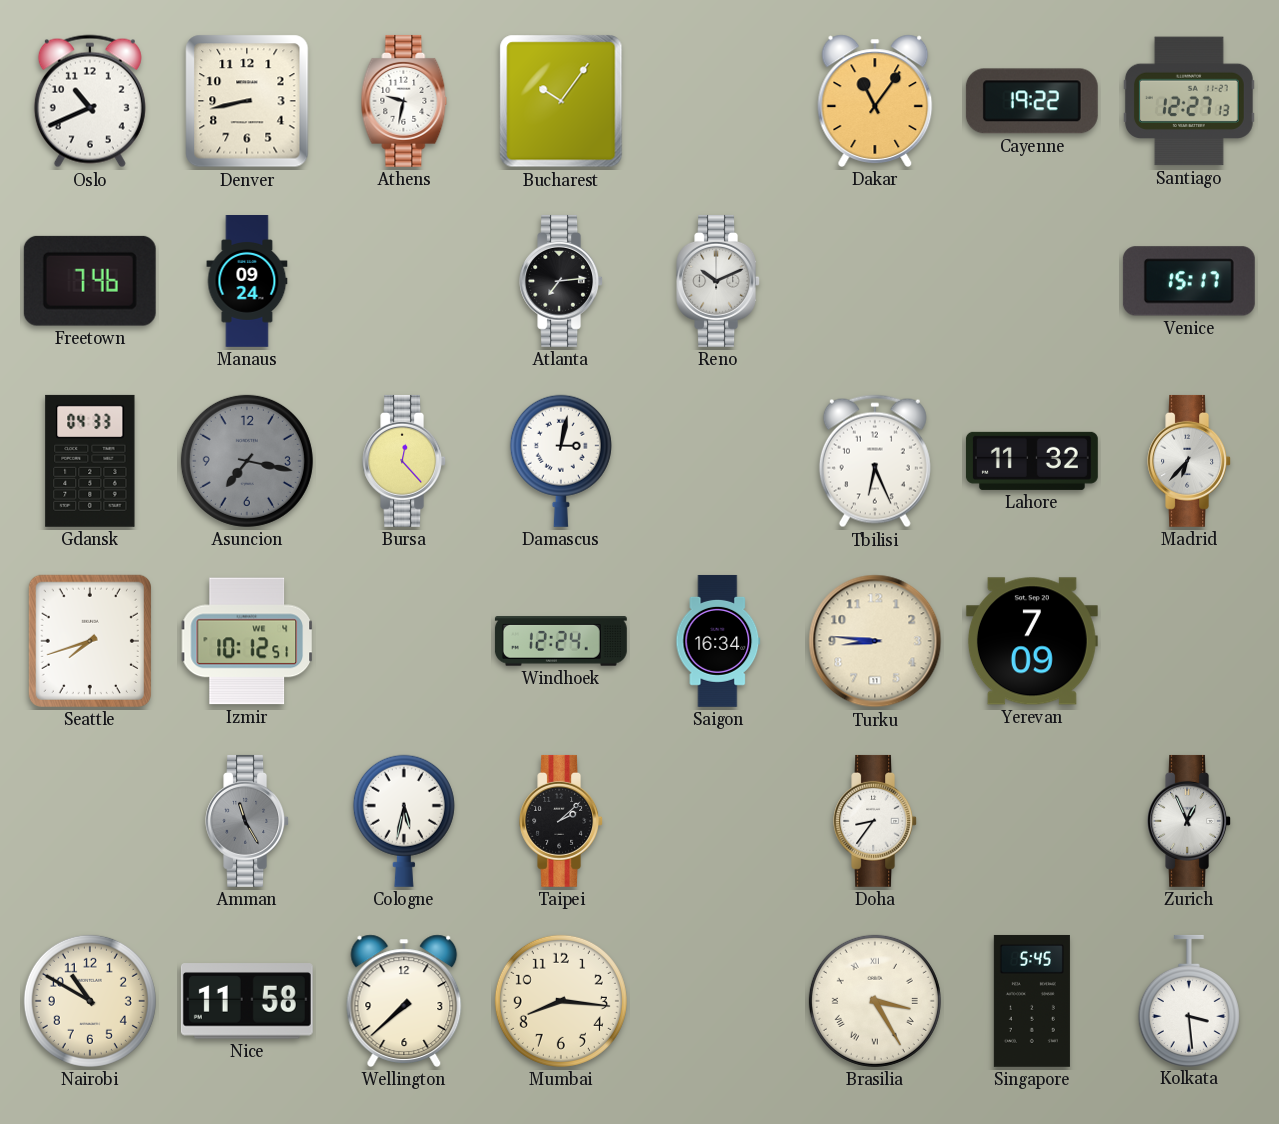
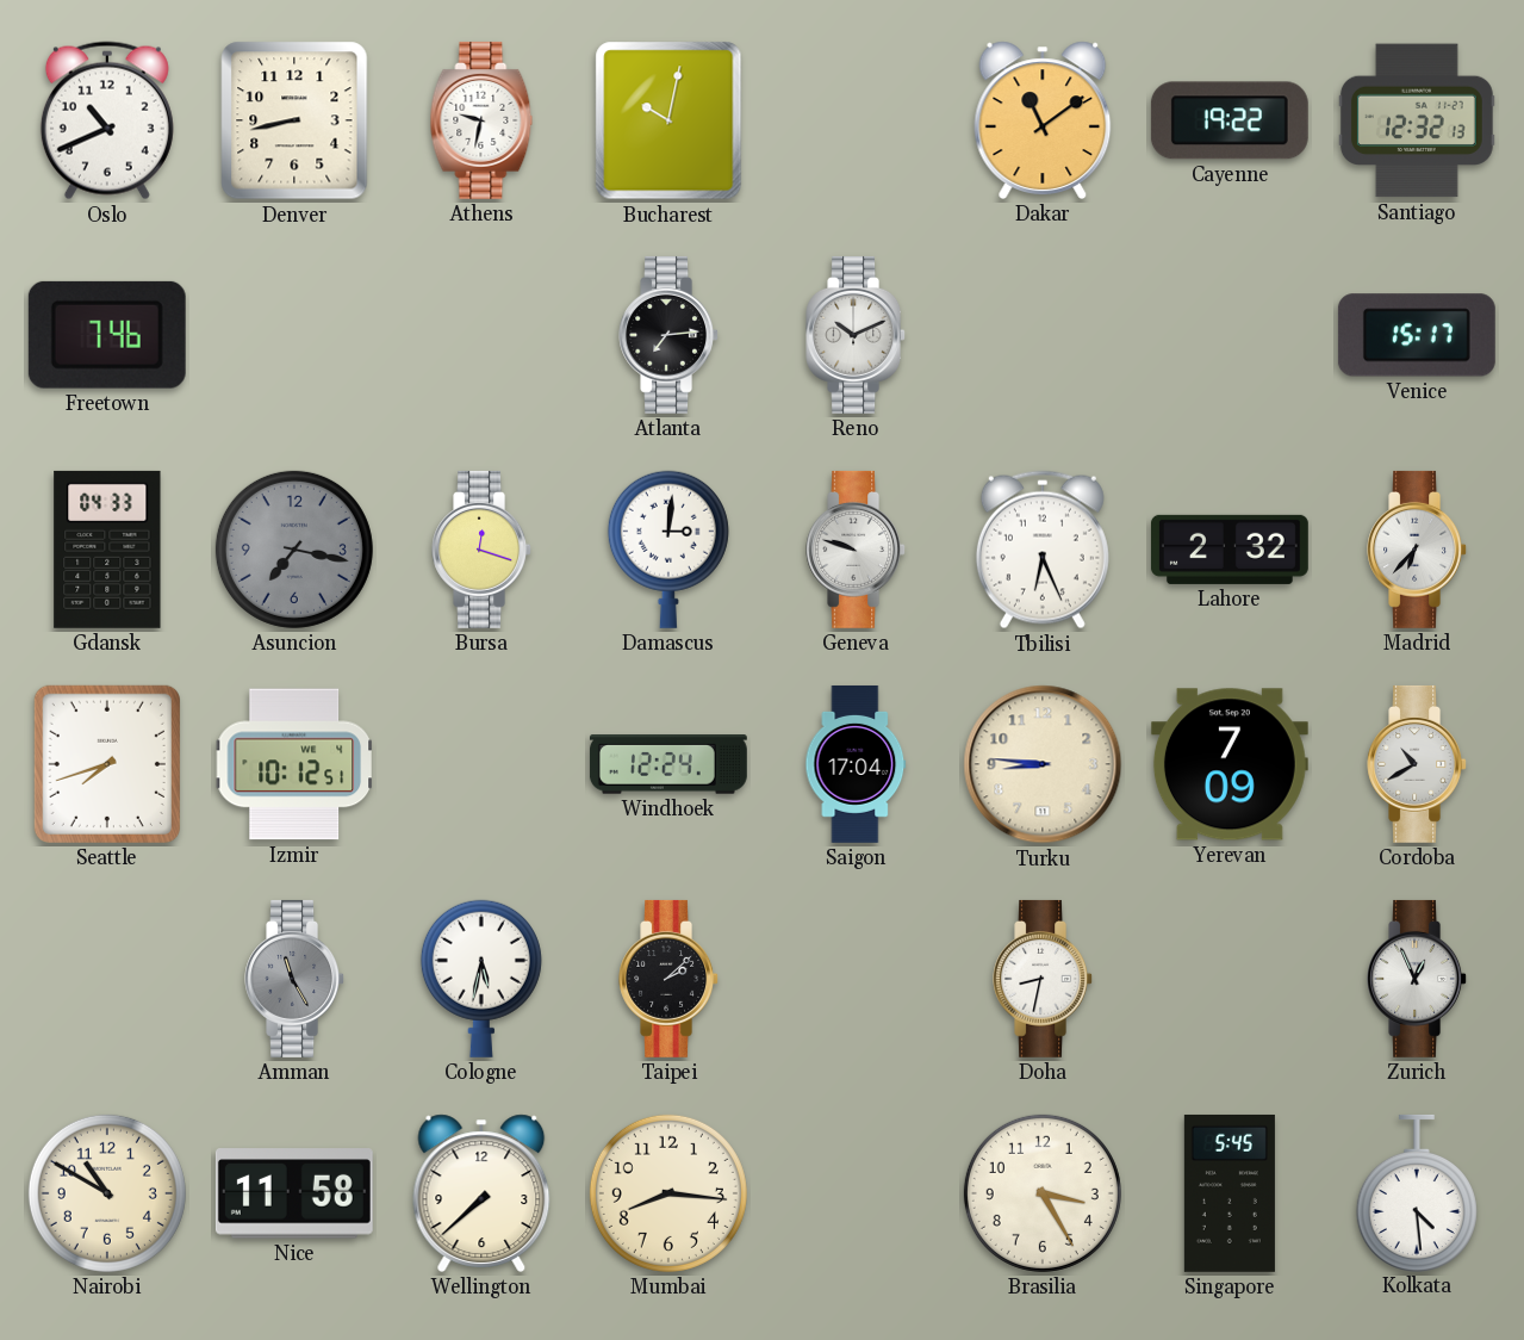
Bucharest: 10:06 -> 10:02
Dakar: 11:06 -> 11:09
Santiago: 12:27 -> 12:32
Manaus: 09:24 -> none
Bursa: 12:23 -> 12:18
Damascus: 3:02 -> 3:01
Geneva: none -> 9:48
Lahore: 11:32 -> 2:32
Saigon: 16:34 -> 17:04
Cordoba: none -> 10:40
Doha: 8:36 -> 8:32
Brasilia numerals: Roman -> Arabic
Kolkata: 3:29 -> 4:29
